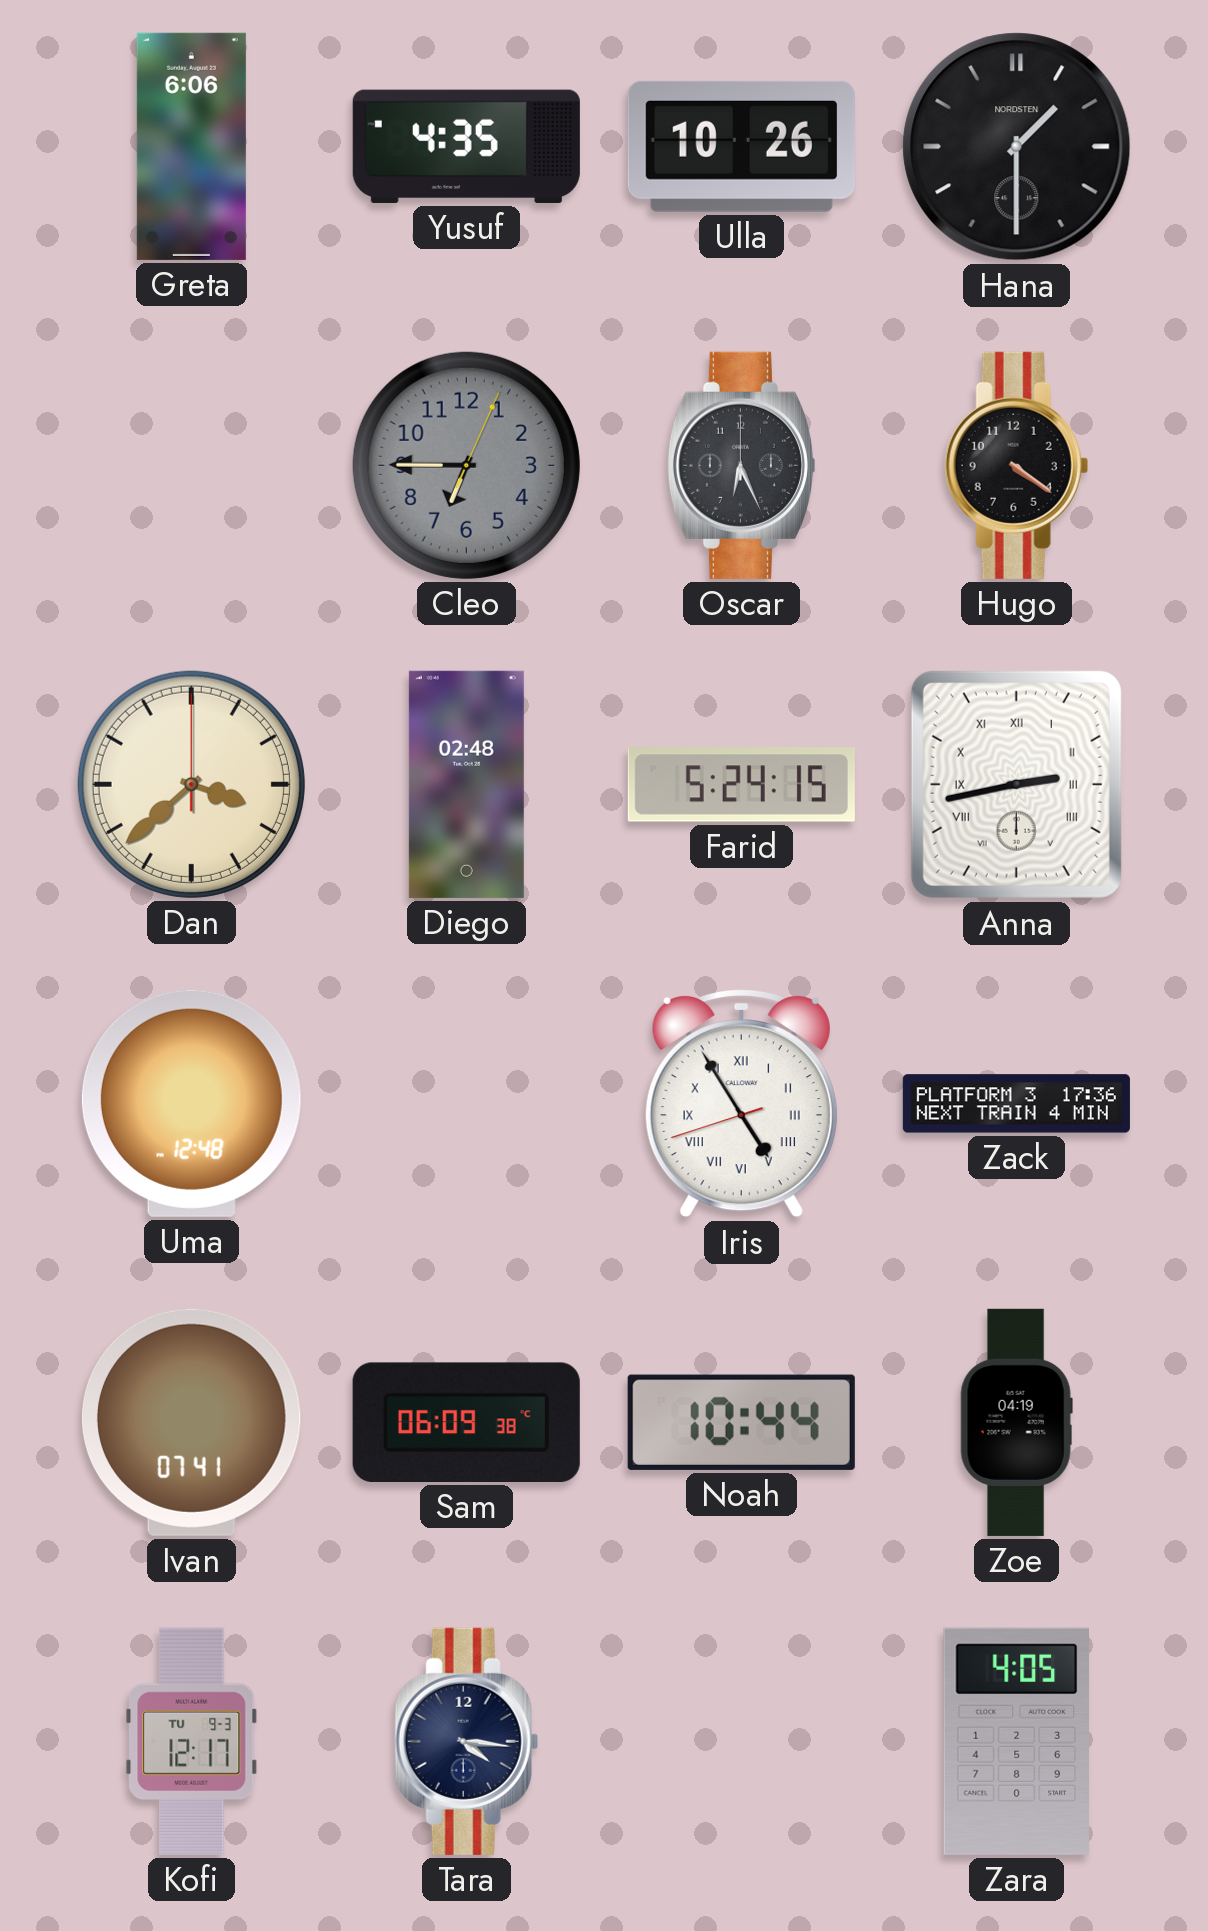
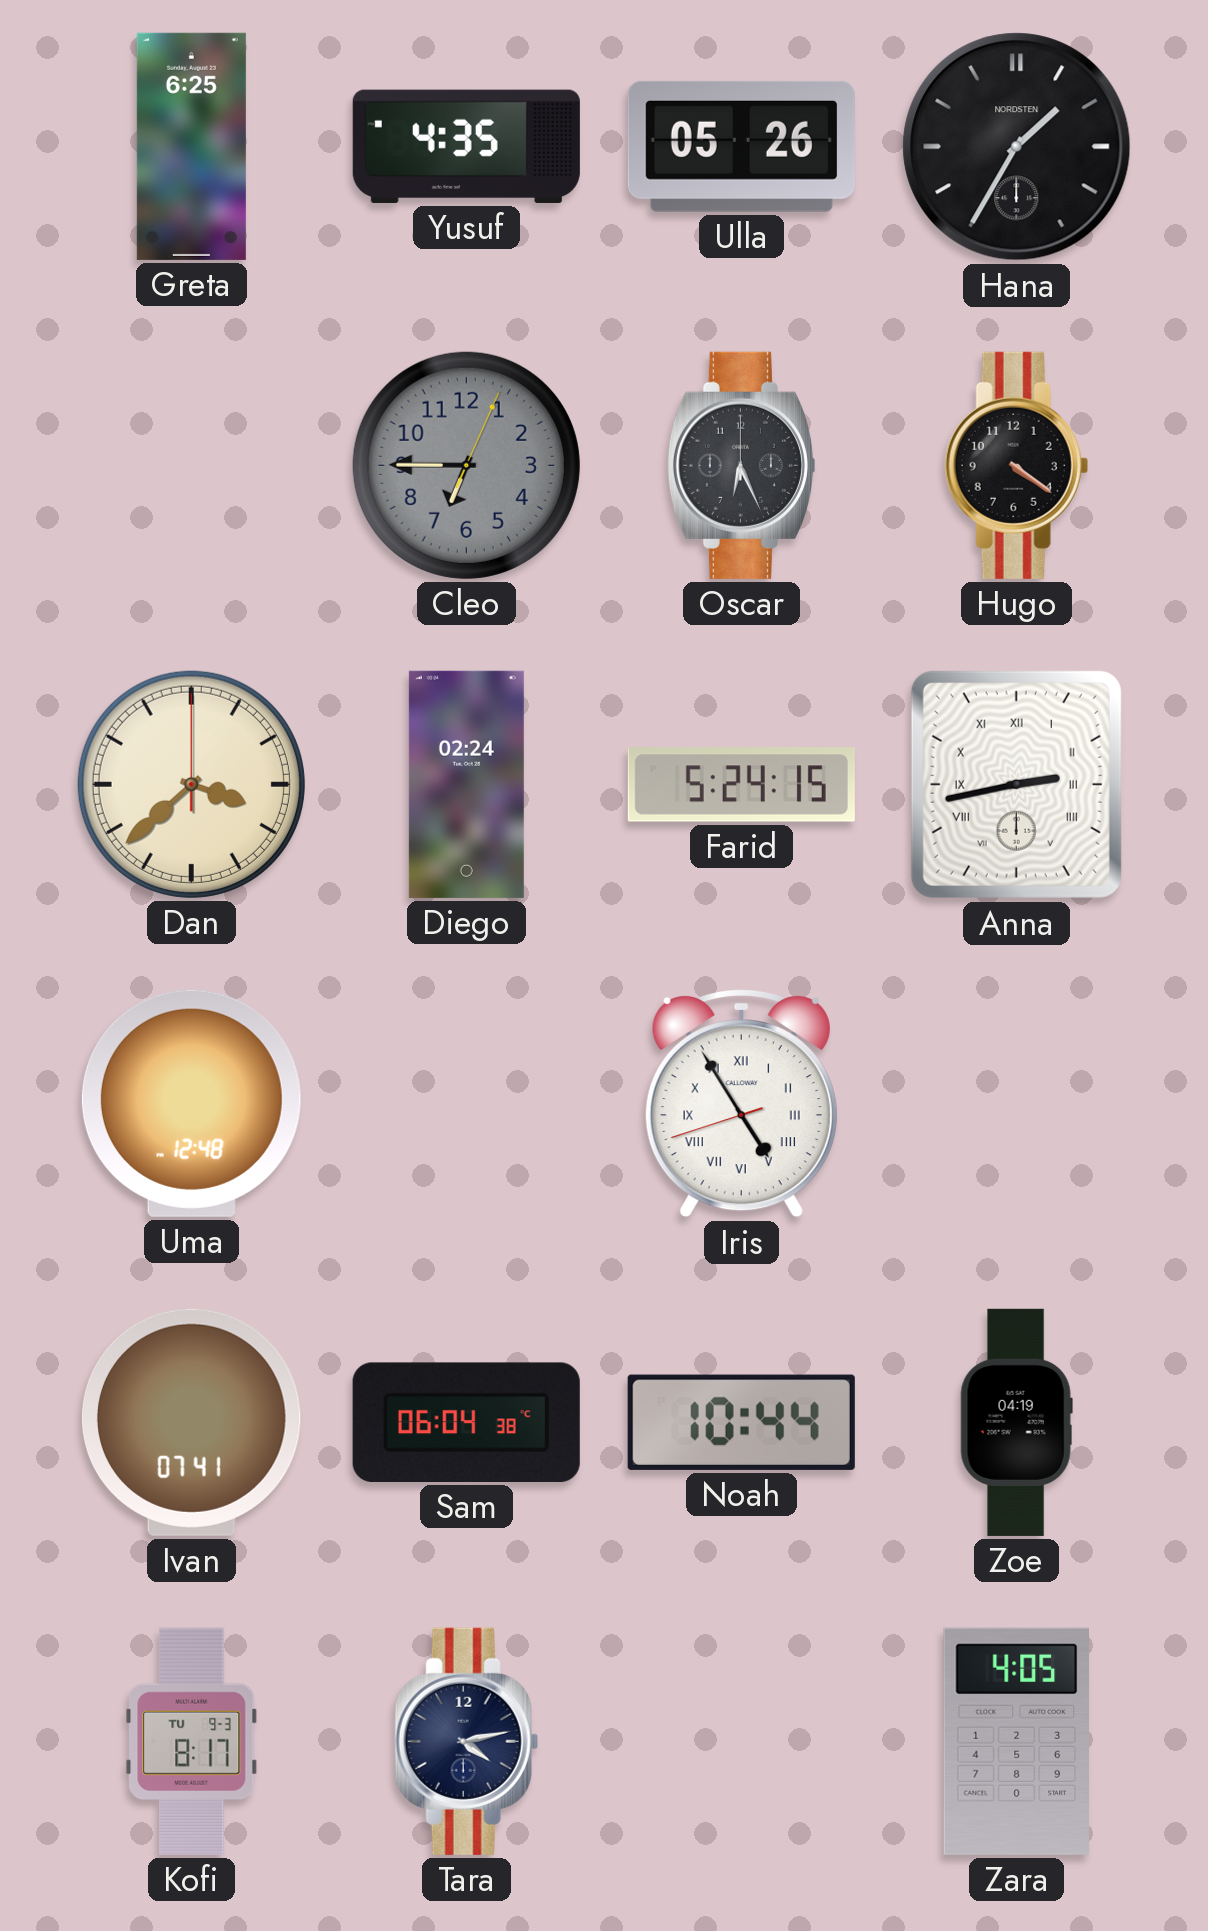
Greta: 6:06 -> 6:25
Ulla: 10:26 -> 05:26
Hana: 1:30 -> 1:35
Diego: 02:48 -> 02:24
Zack: 17:36 -> none
Sam: 06:09 -> 06:04
Kofi: 12:17 -> 8:17
Tara: 4:16 -> 4:13
